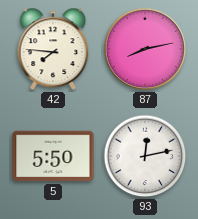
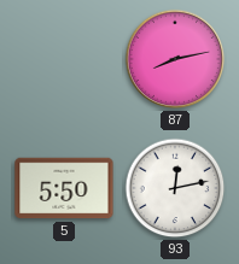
42: 7:46 -> none
